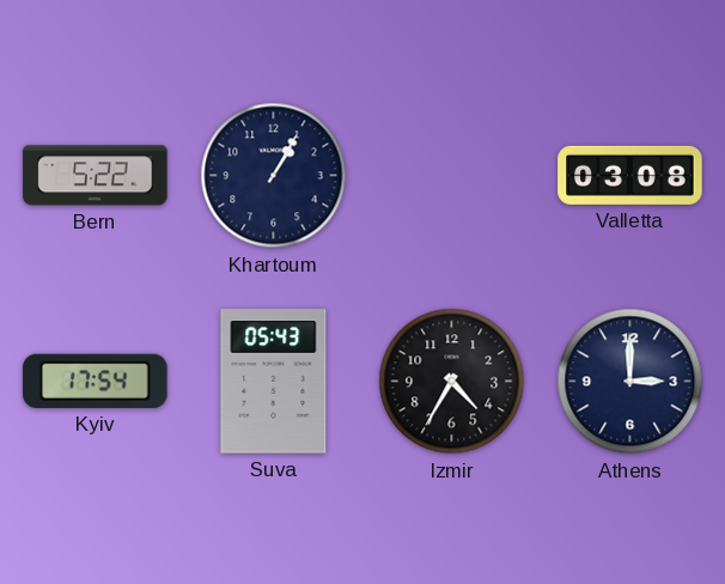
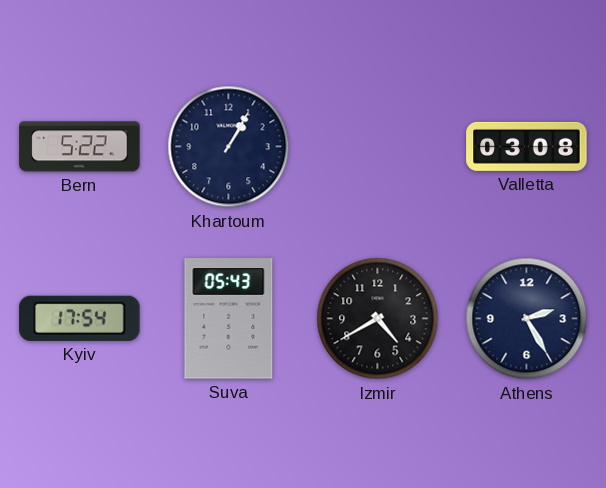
Izmir: 4:35 -> 4:40
Athens: 3:00 -> 2:25
